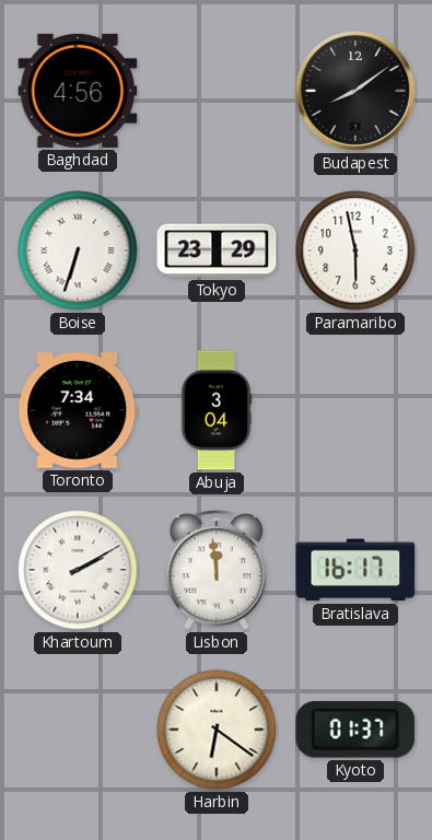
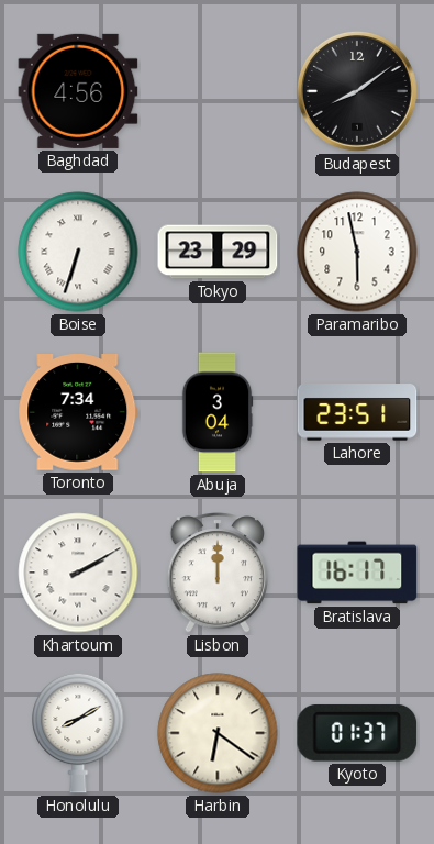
Lahore: none -> 23:51
Lisbon: 11:59 -> 12:00
Honolulu: none -> 8:10
